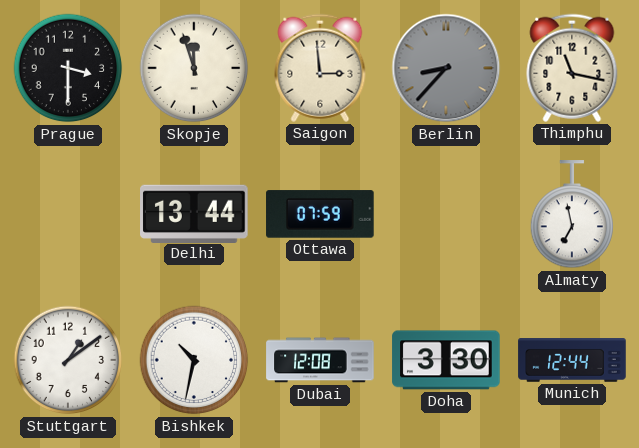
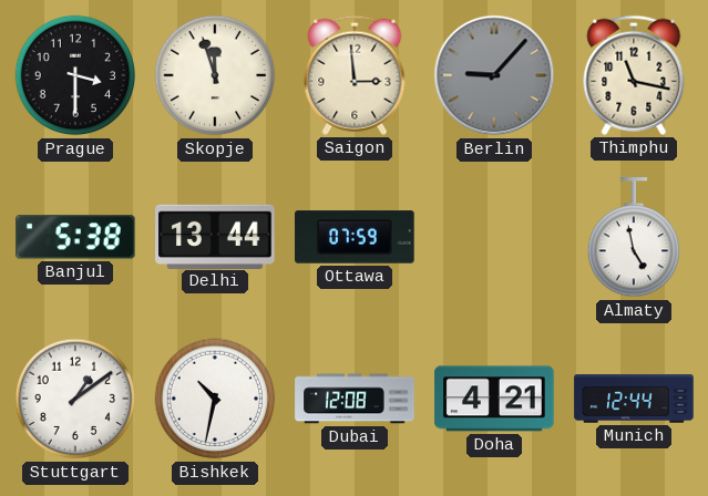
Berlin: 8:37 -> 9:07
Banjul: none -> 5:38
Almaty: 6:58 -> 4:58
Doha: 3:30 -> 4:21
